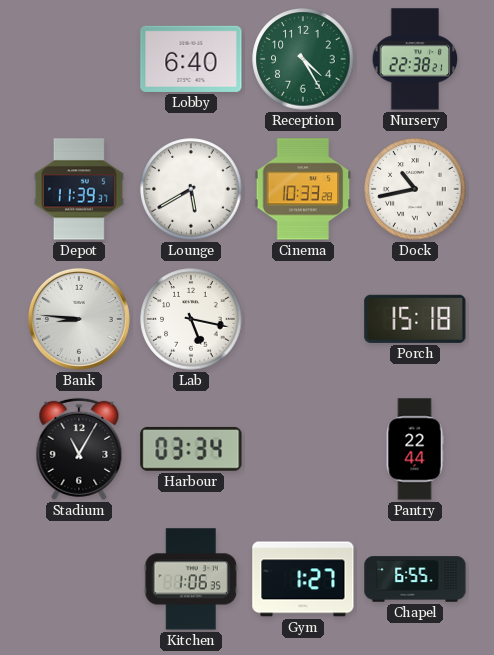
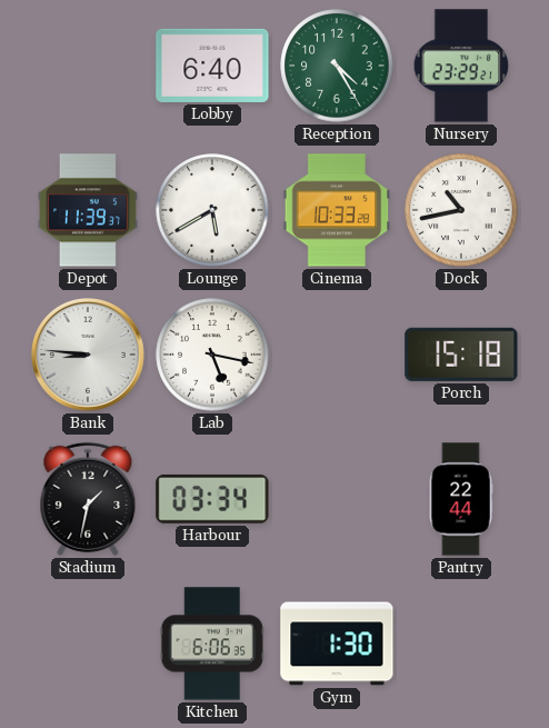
Nursery: 22:38 -> 23:29
Stadium: 11:05 -> 1:32
Kitchen: 1:06 -> 6:06
Gym: 1:27 -> 1:30
Chapel: 6:55 -> none
